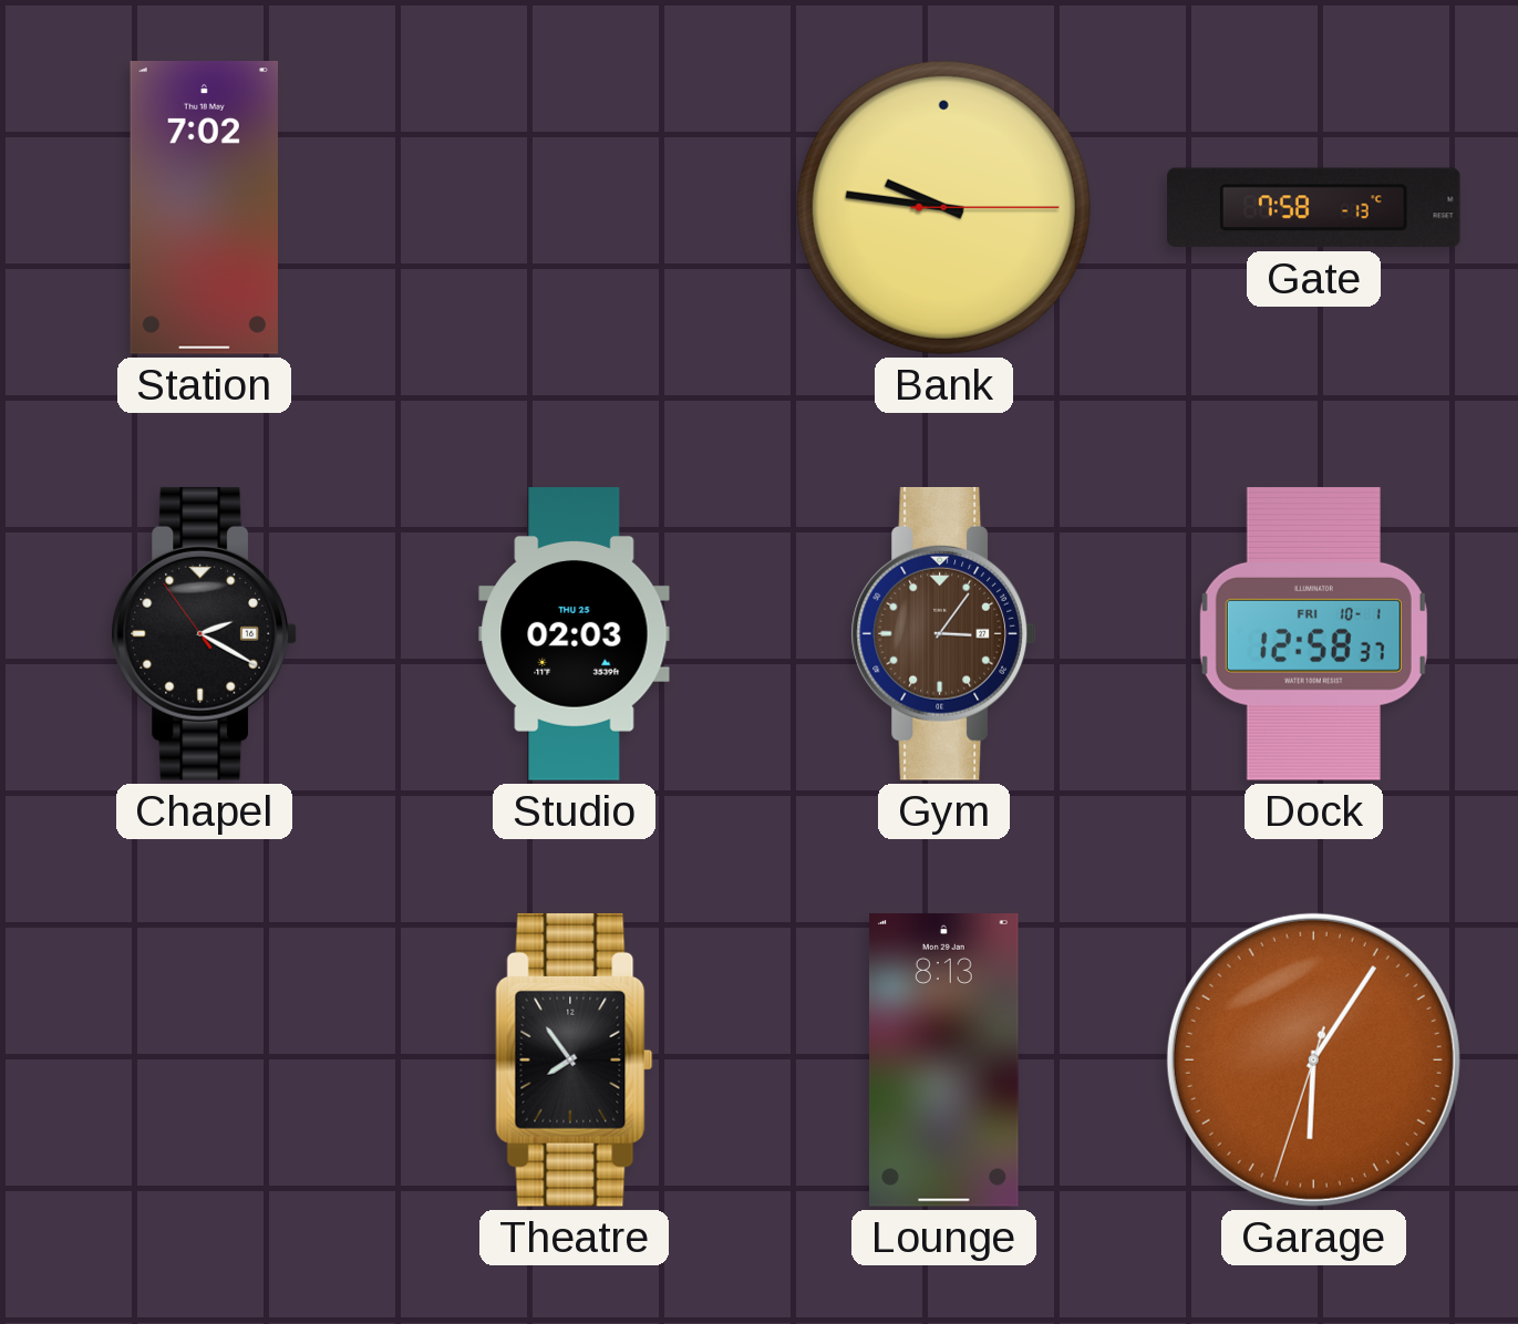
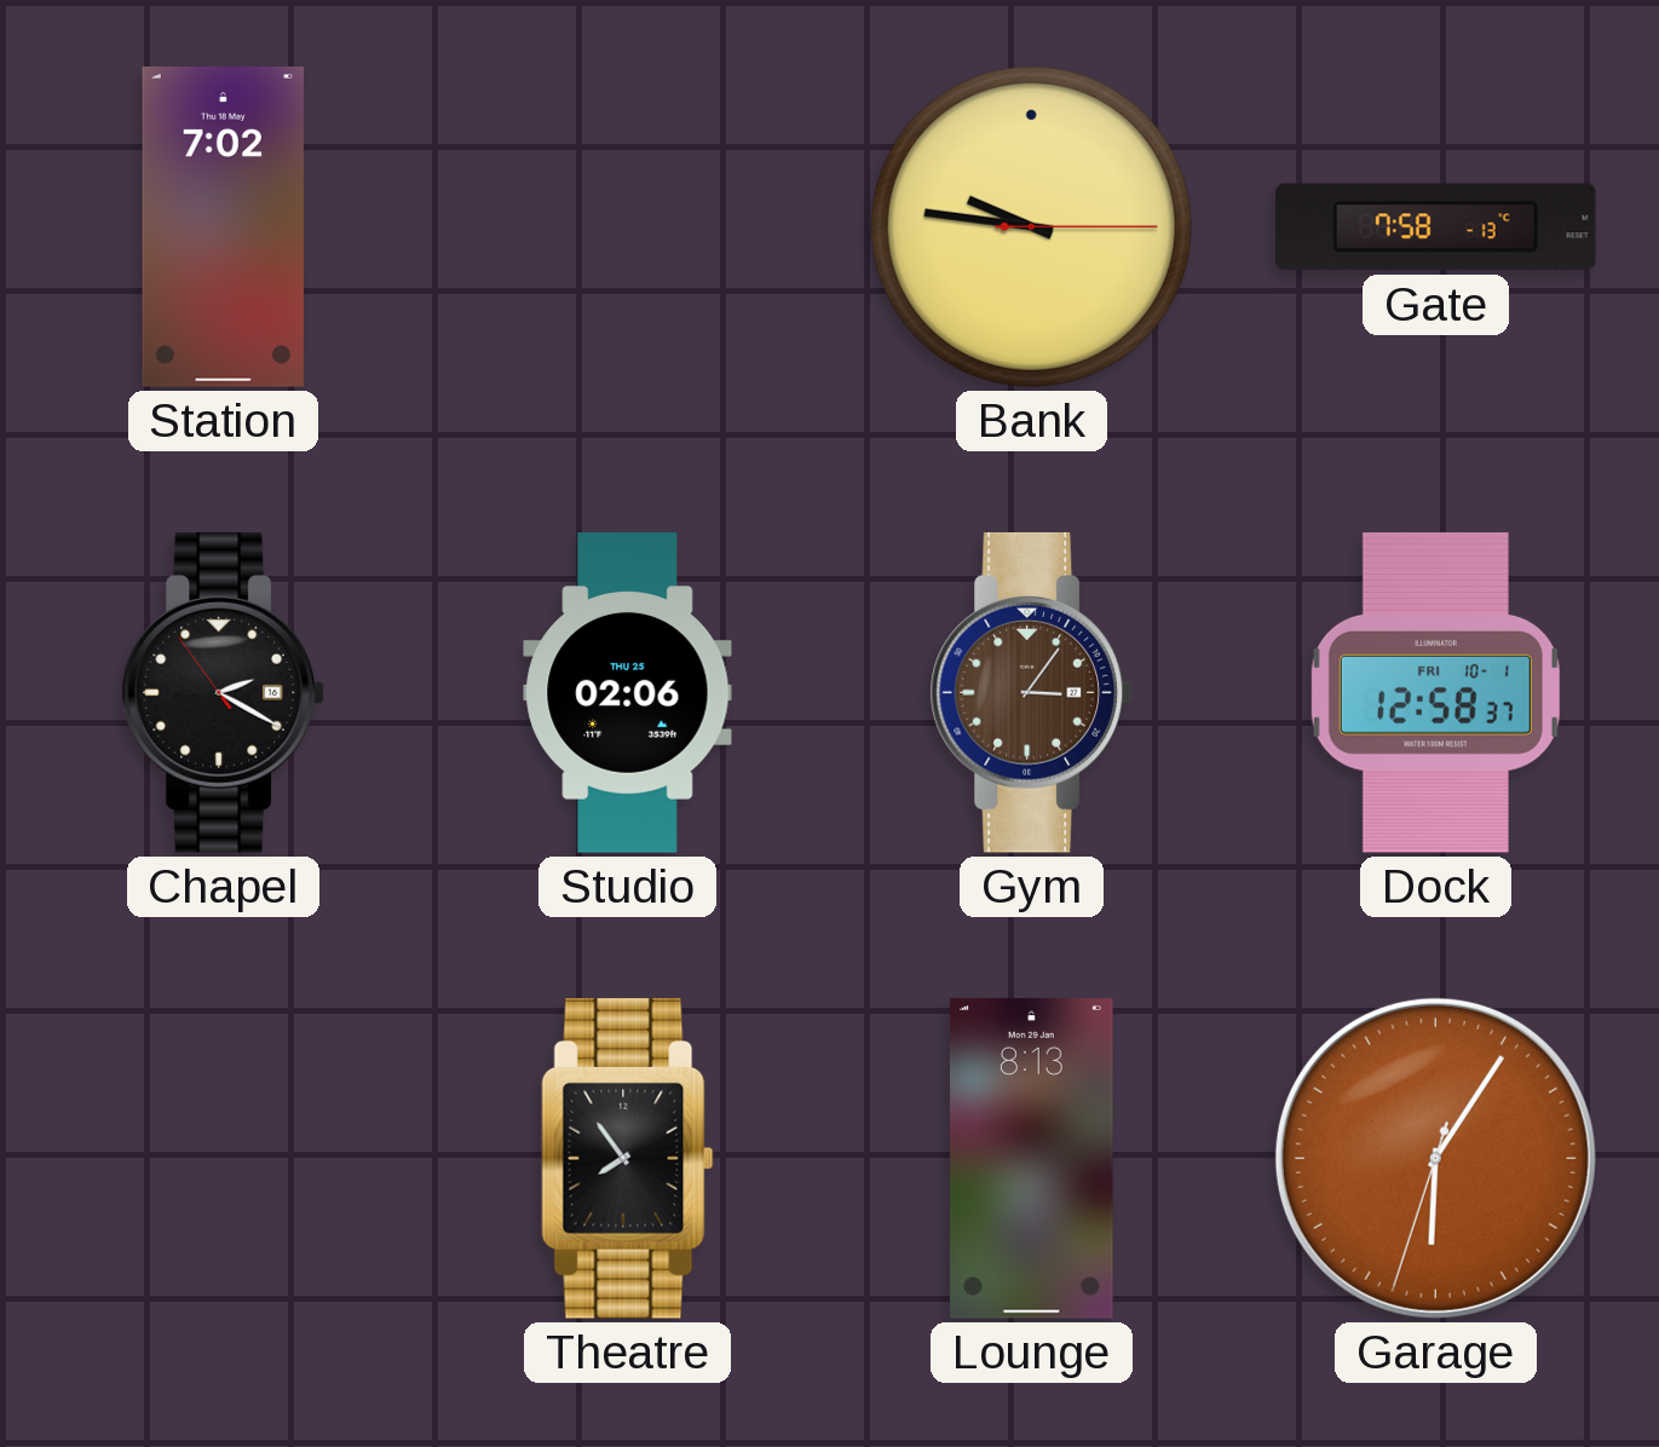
Studio: 02:03 -> 02:06
